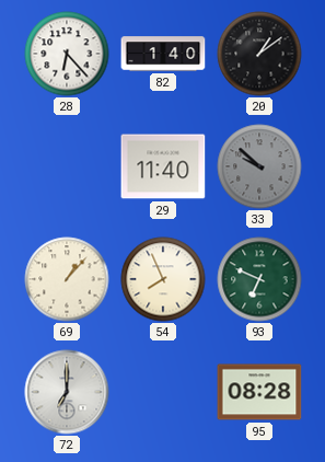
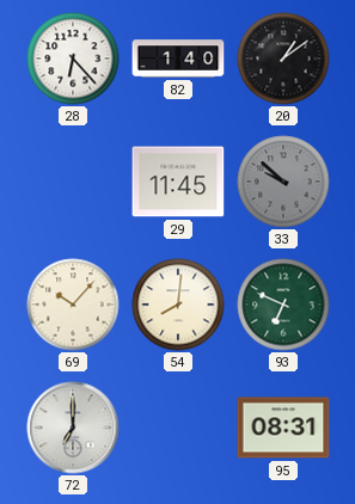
29: 11:40 -> 11:45
69: 1:07 -> 10:07
54: 7:56 -> 8:01
95: 08:28 -> 08:31
